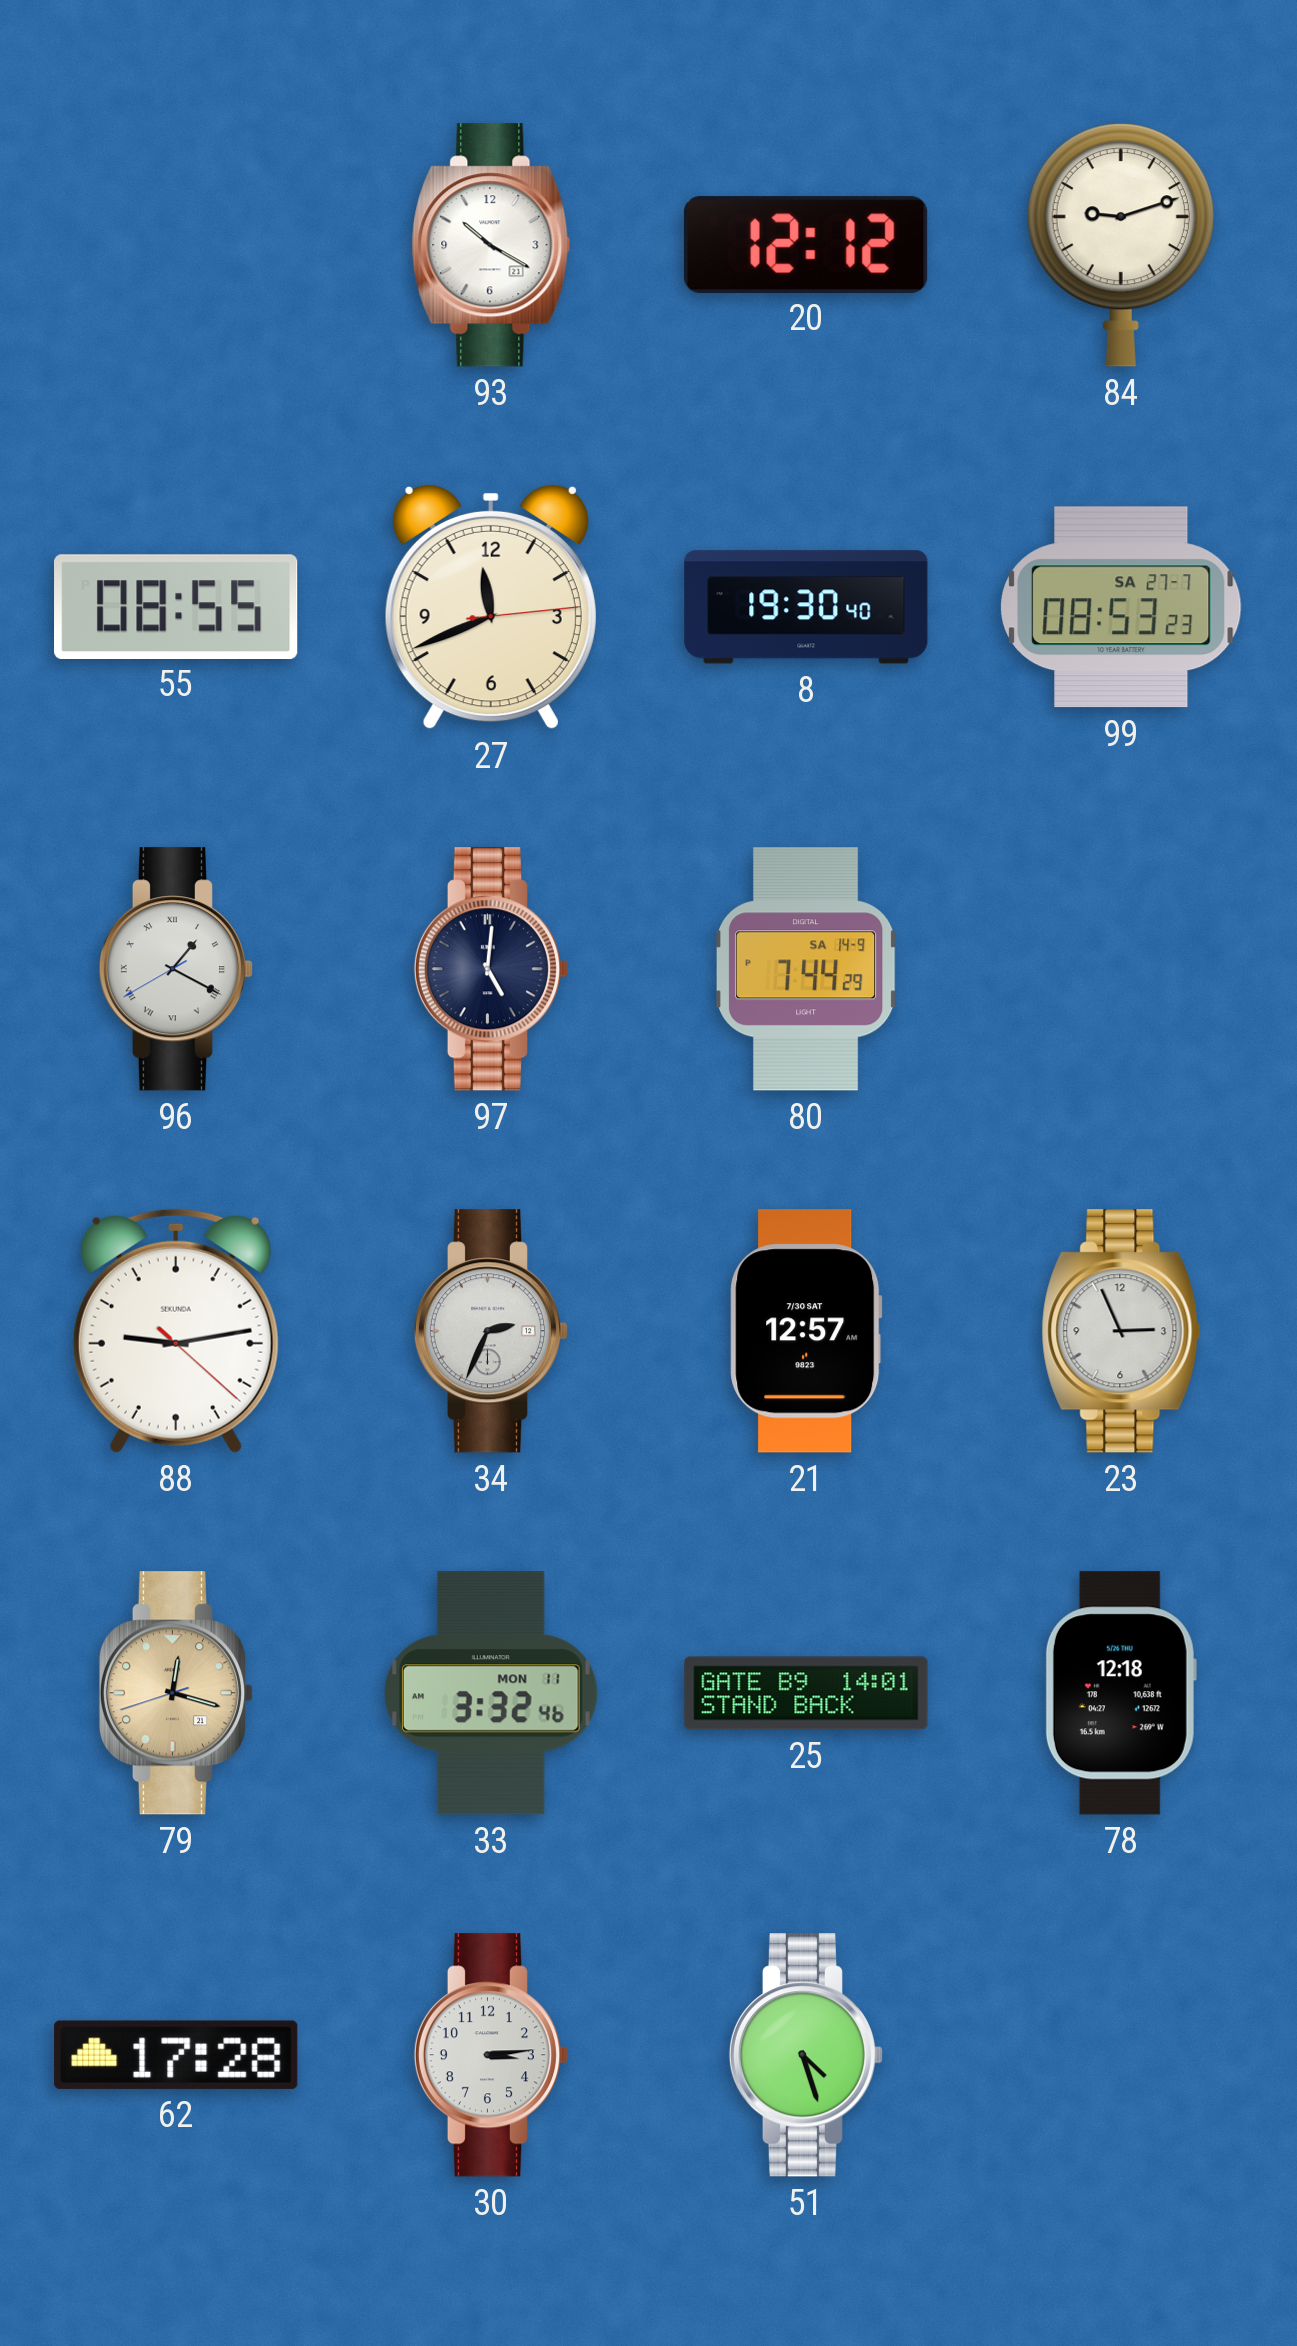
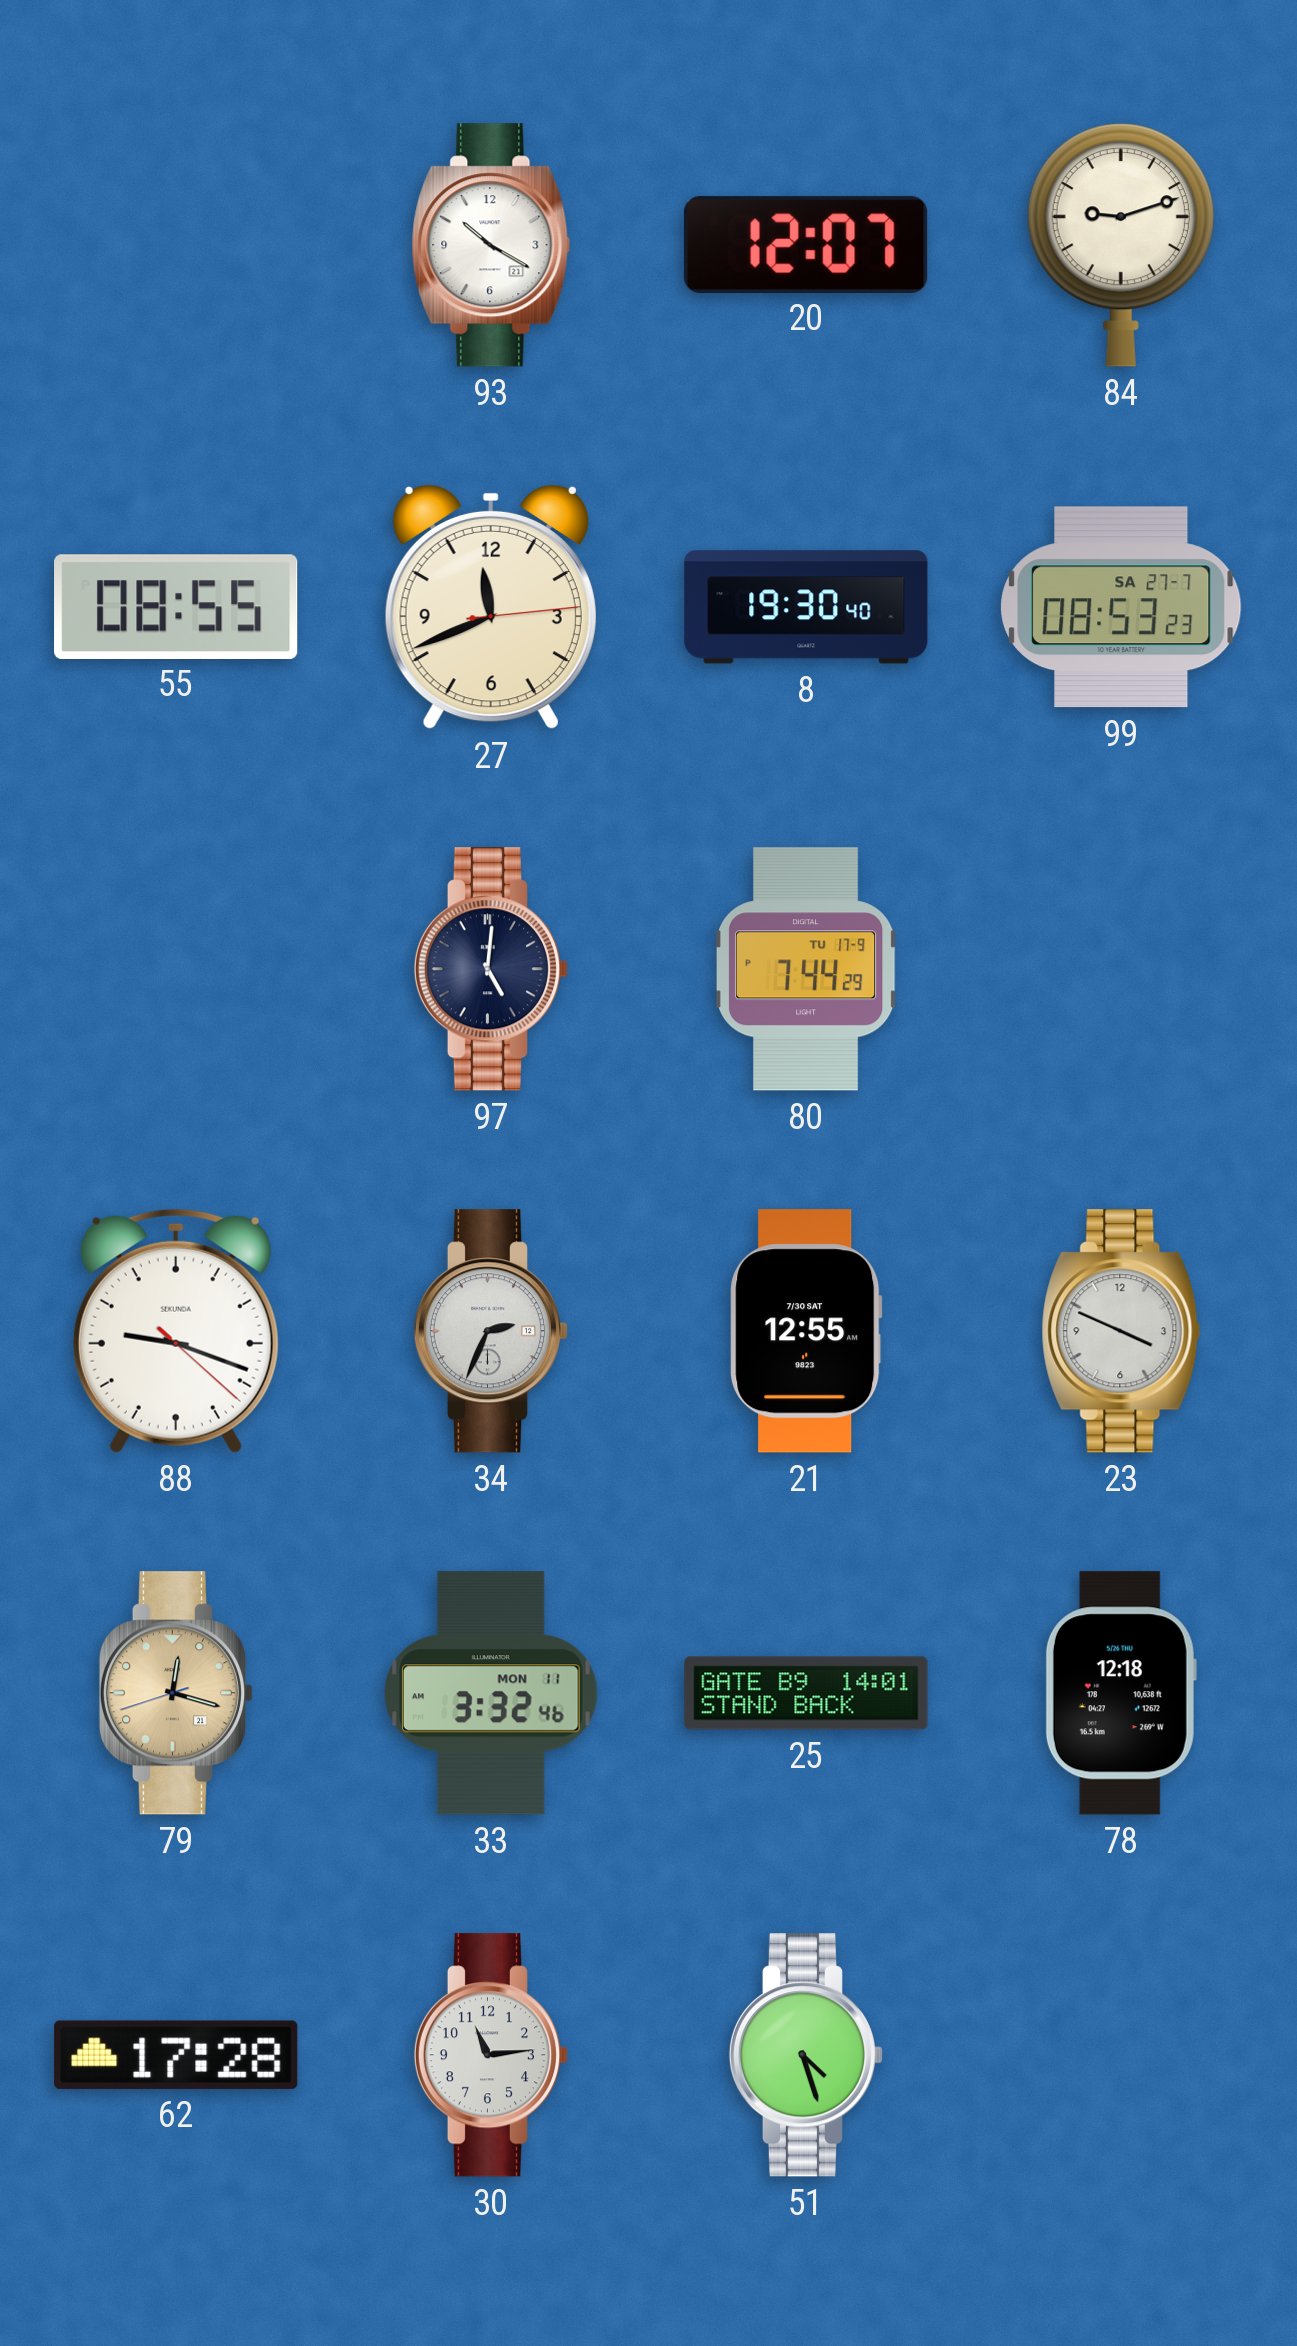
20: 12:12 -> 12:07
96: 1:19 -> none
80 date: SA 14-9 -> TU 17-9
88: 9:13 -> 9:18
21: 12:57 -> 12:55
23: 2:56 -> 3:49
30: 3:14 -> 11:14
